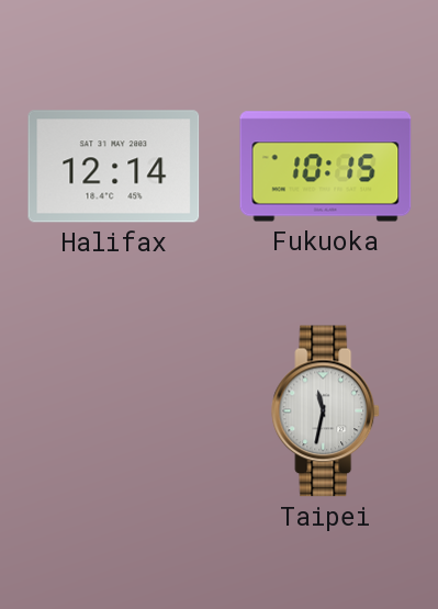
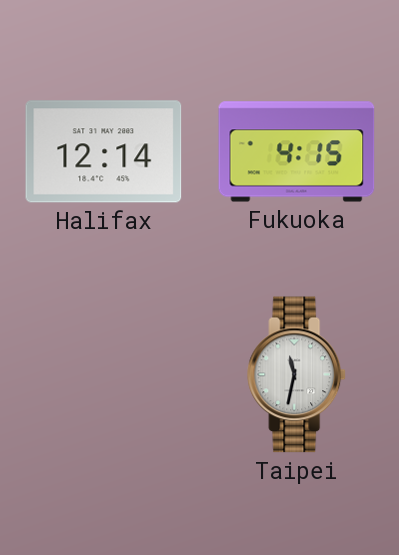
Fukuoka: 10:15 -> 4:15
